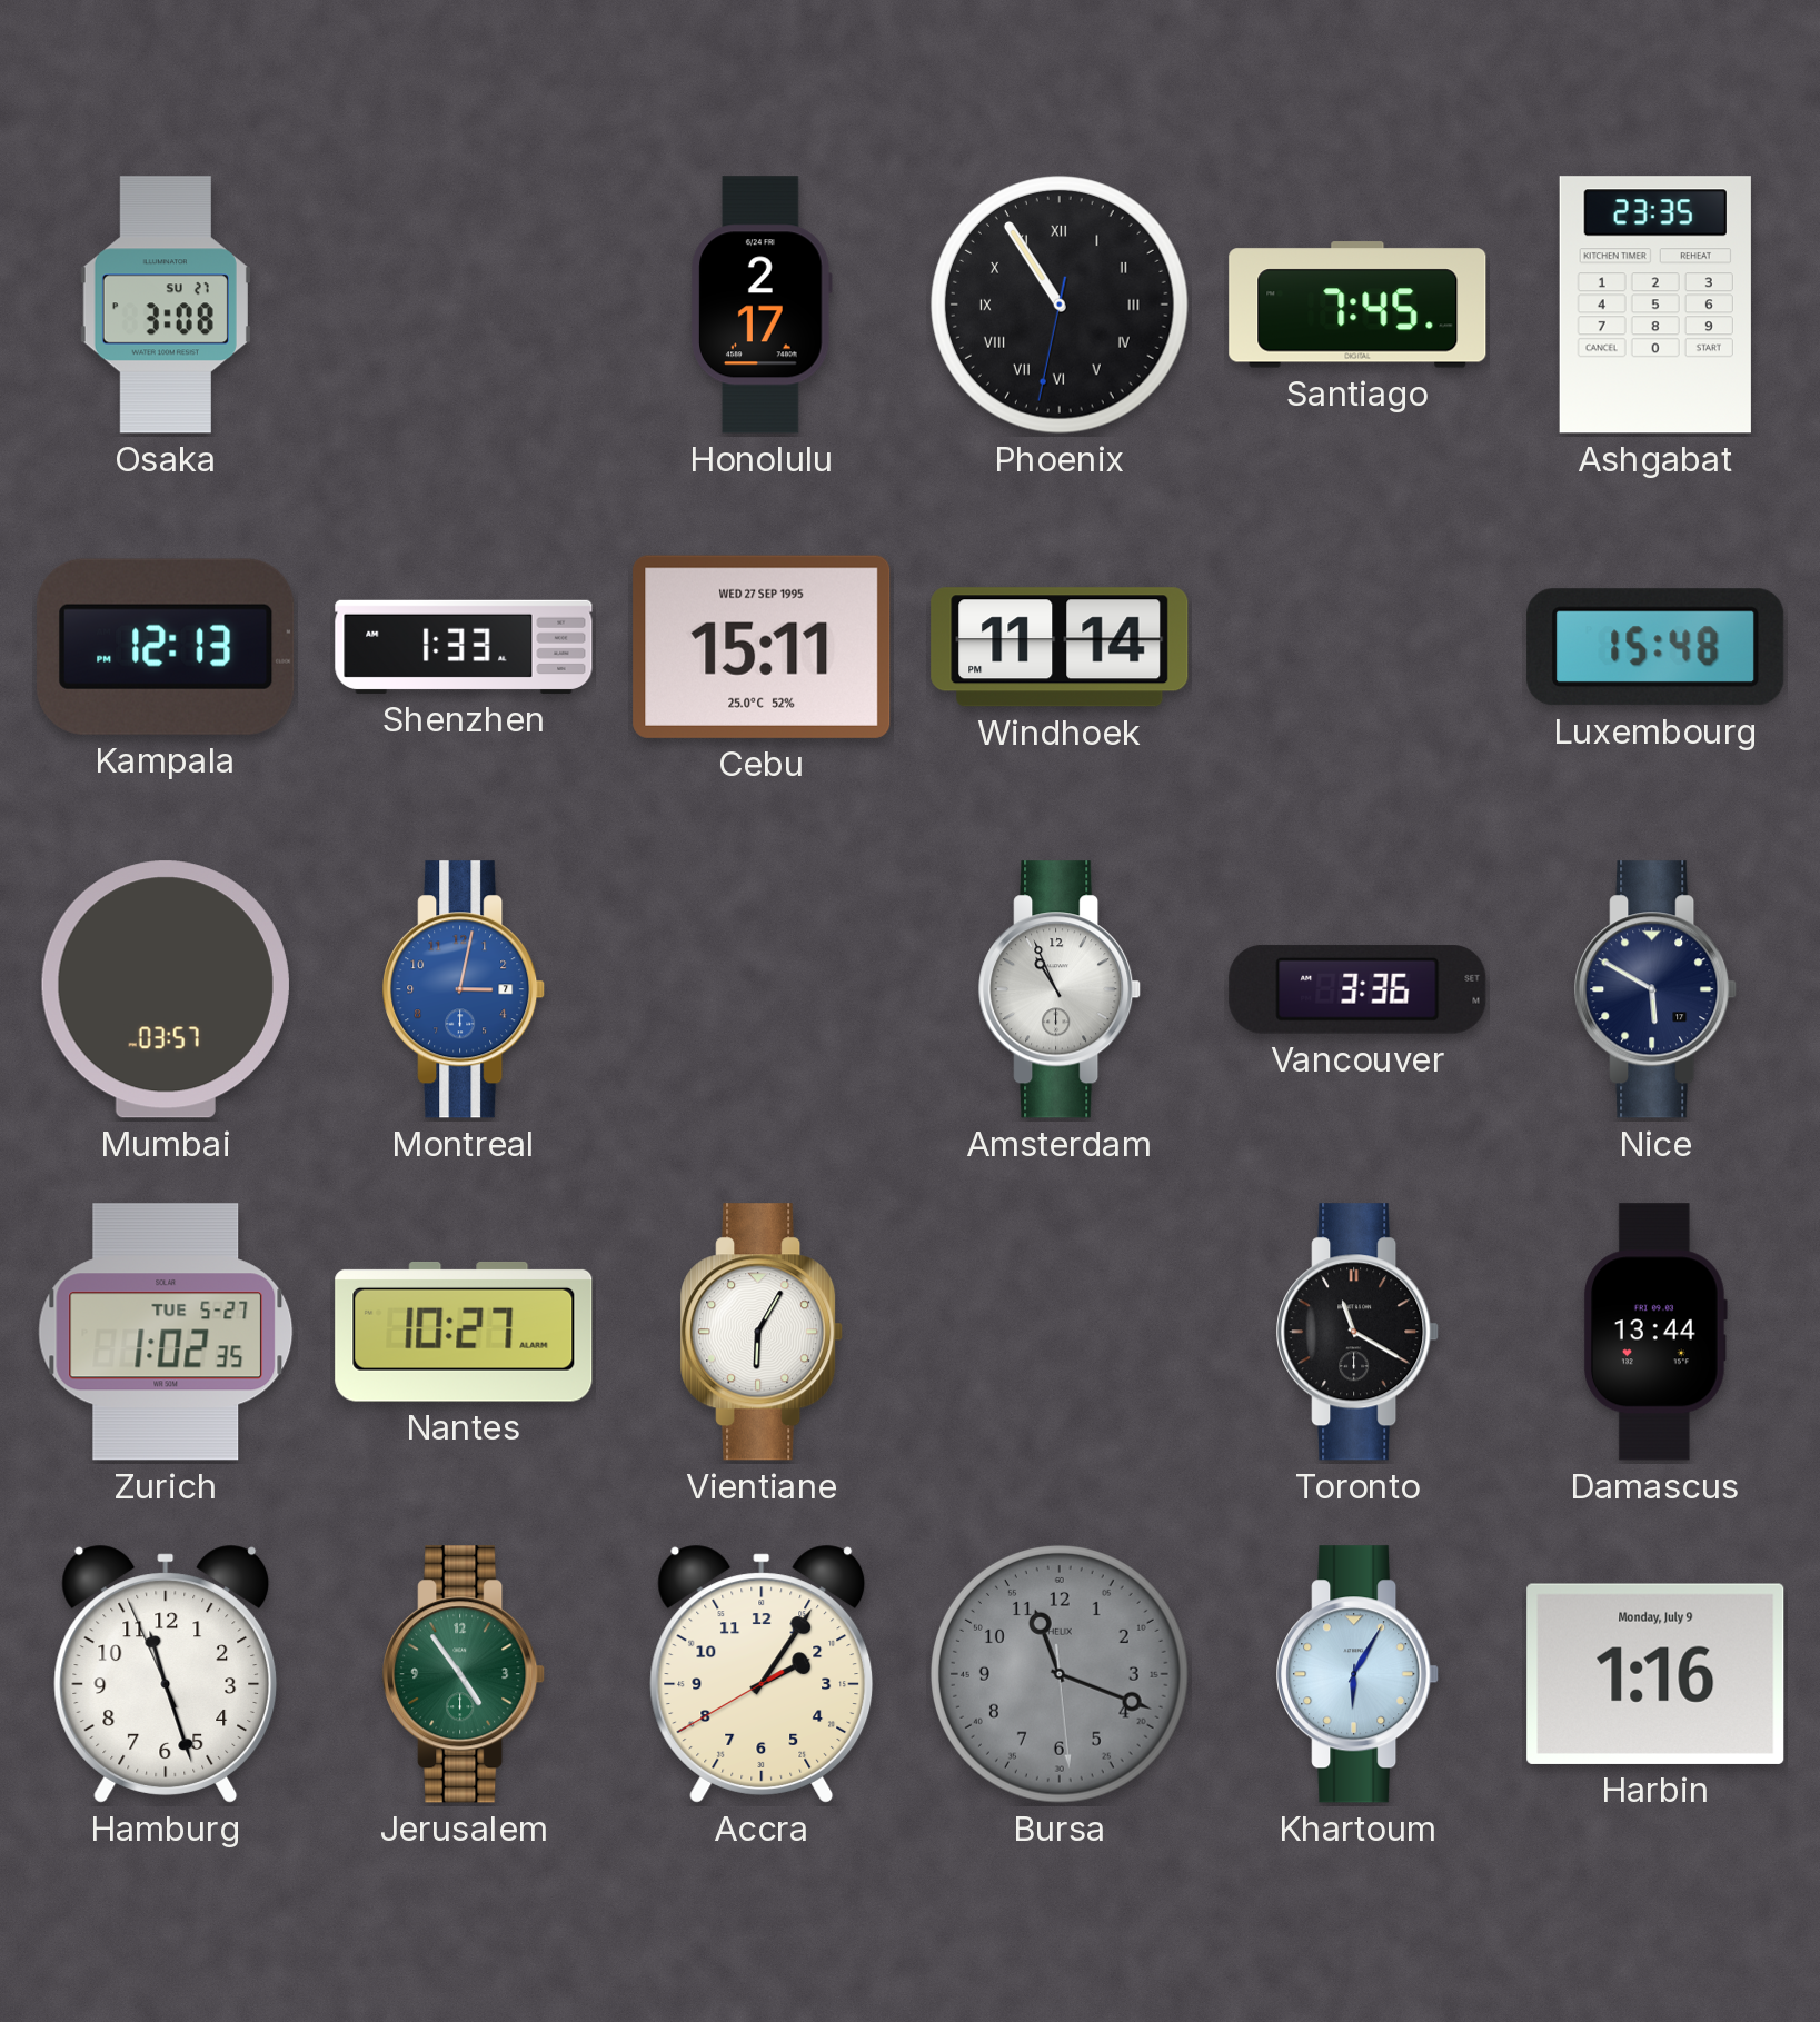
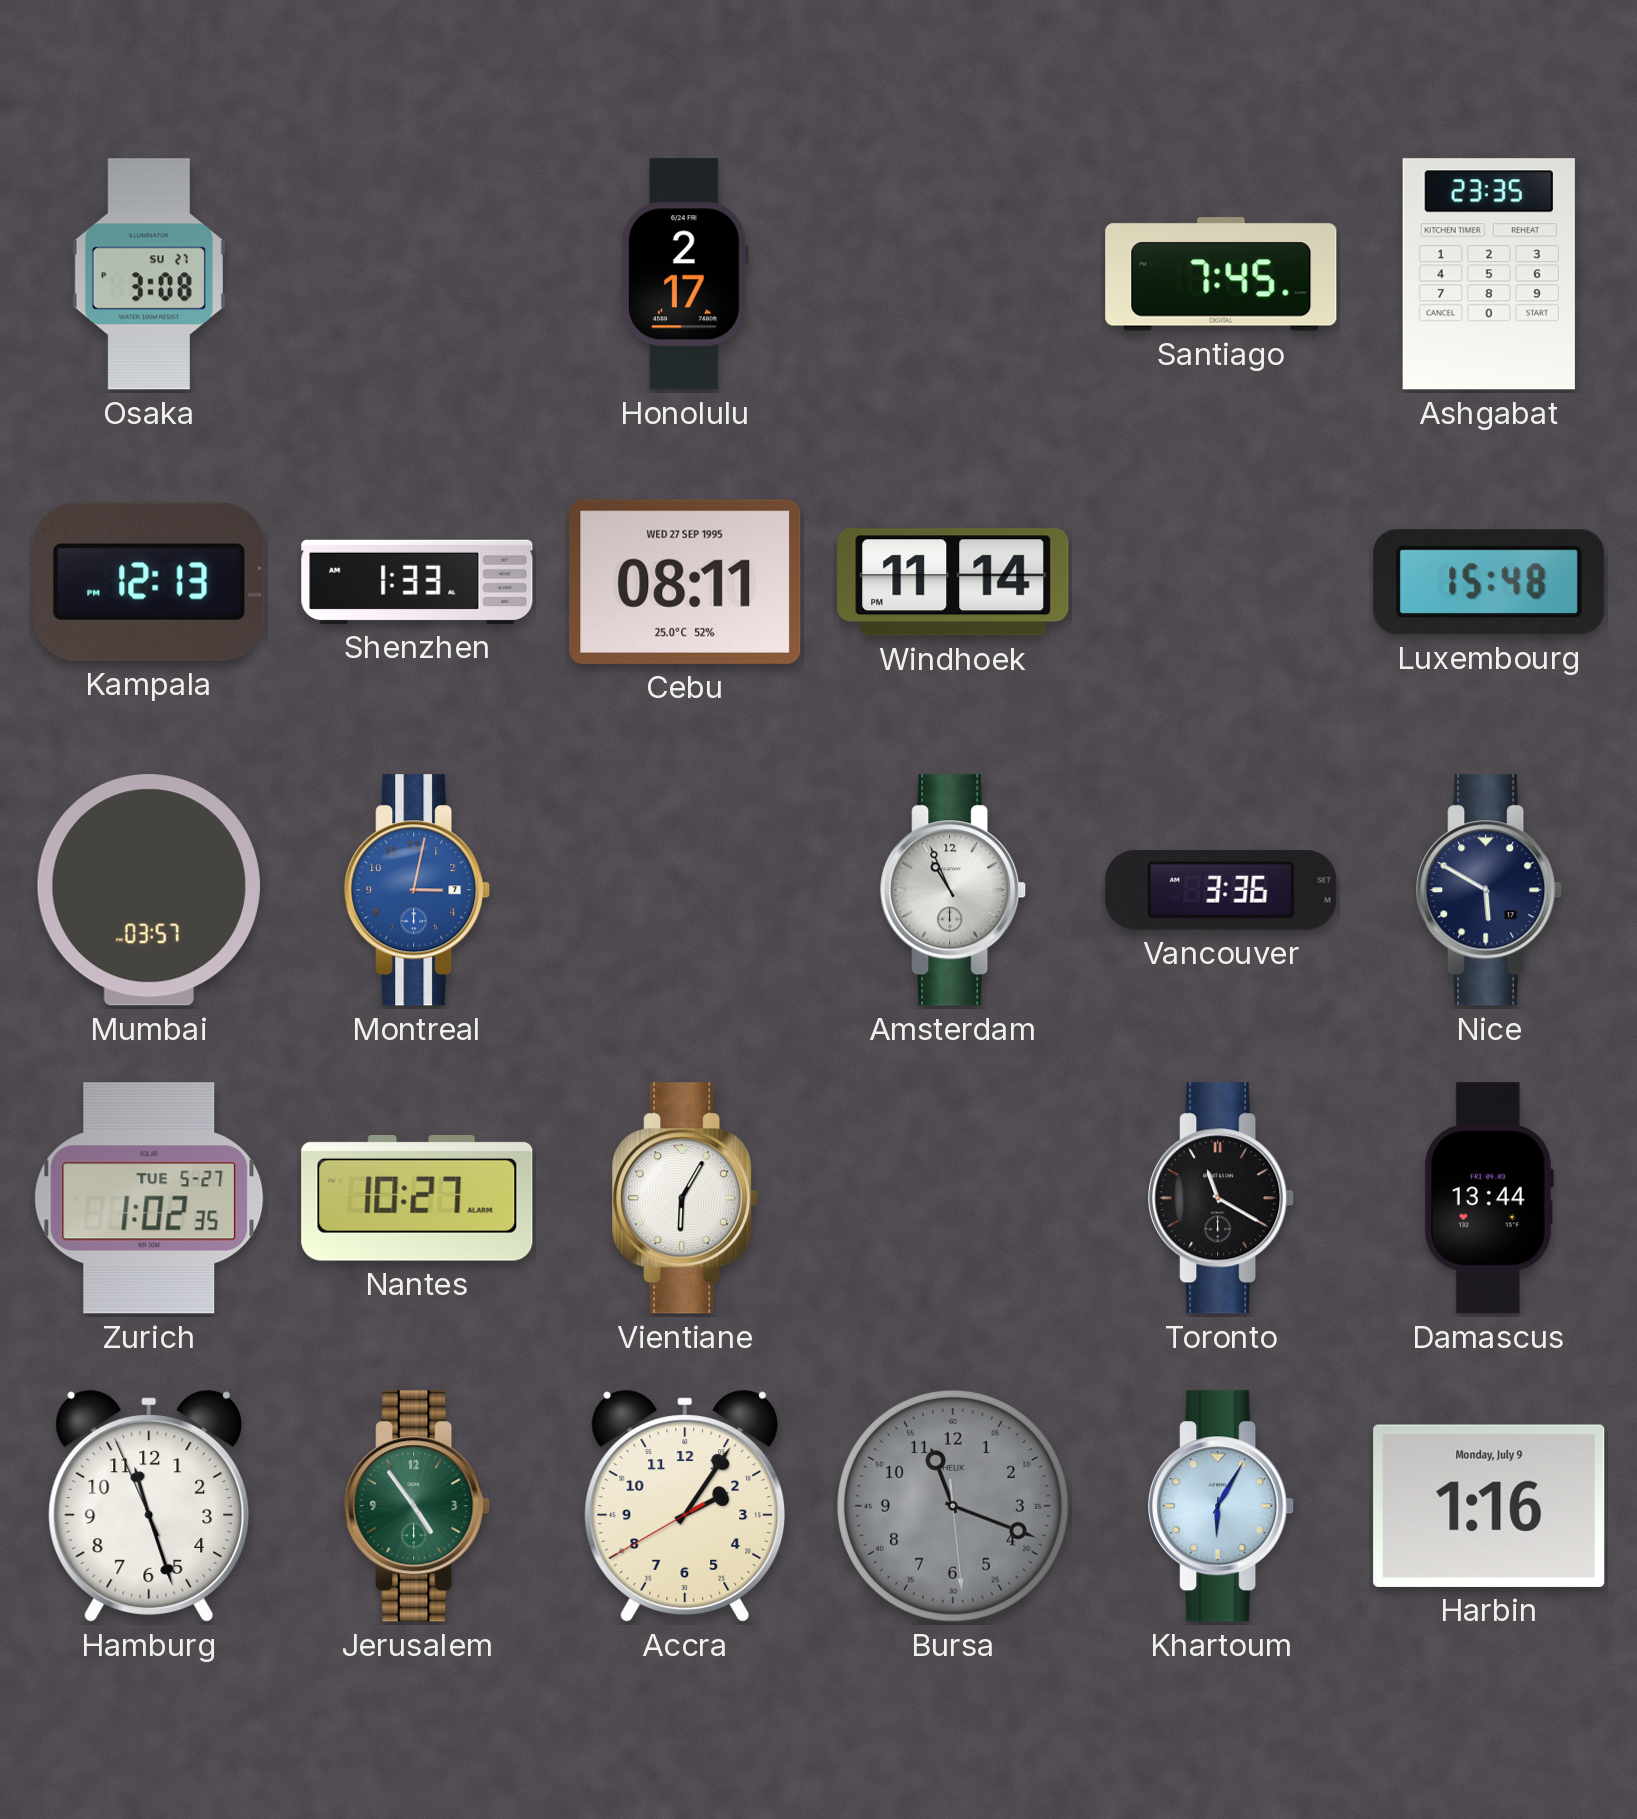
Phoenix: 10:54 -> none
Cebu: 15:11 -> 08:11
